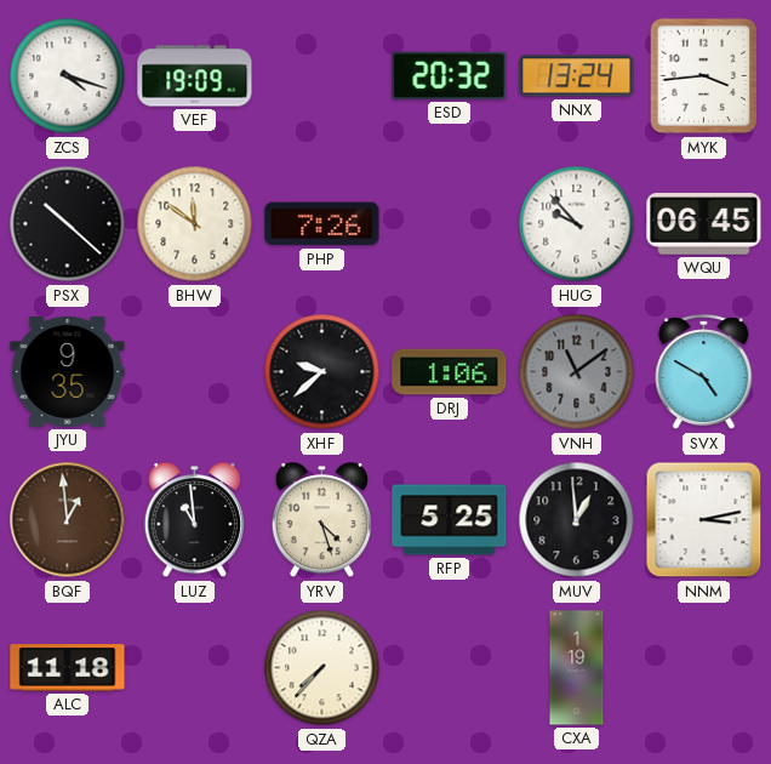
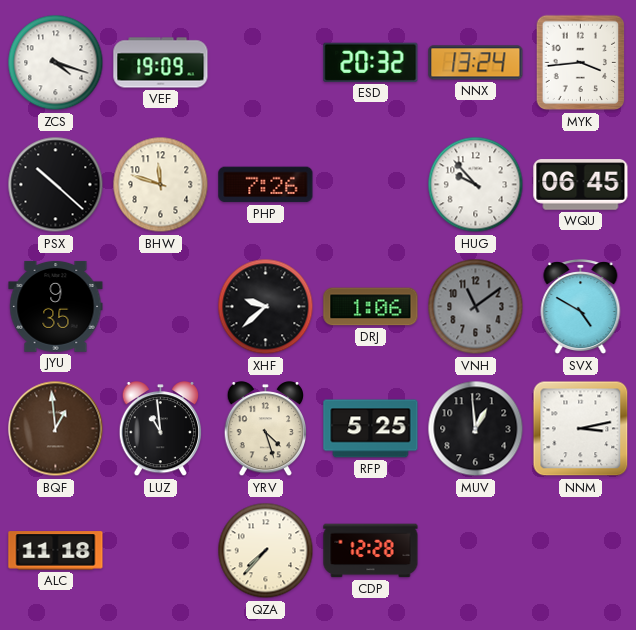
BHW: 11:51 -> 11:48
CDP: none -> 12:28
CXA: 1:19 -> none
